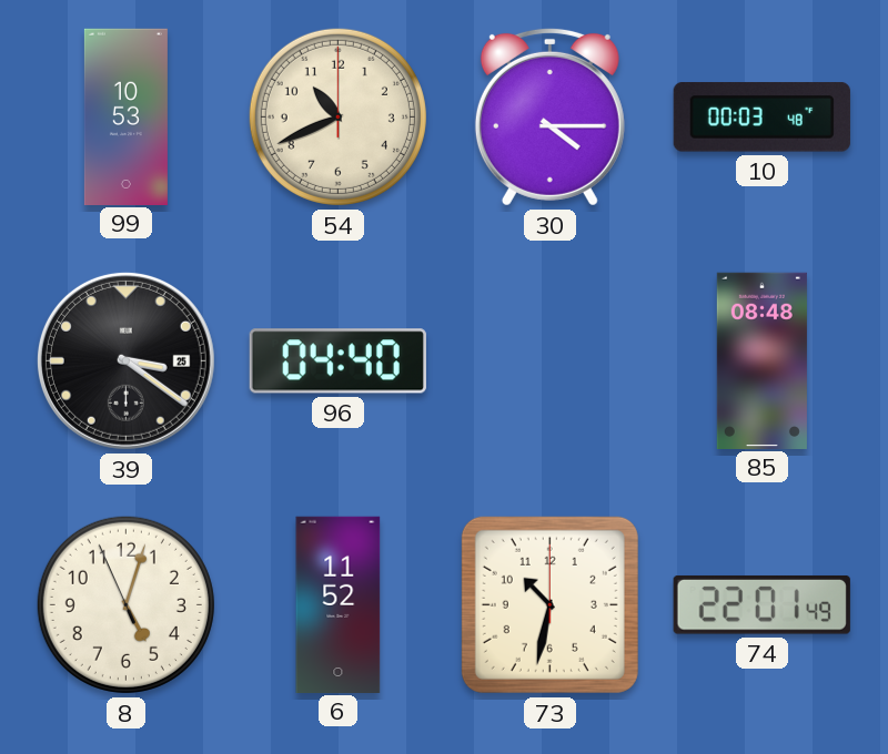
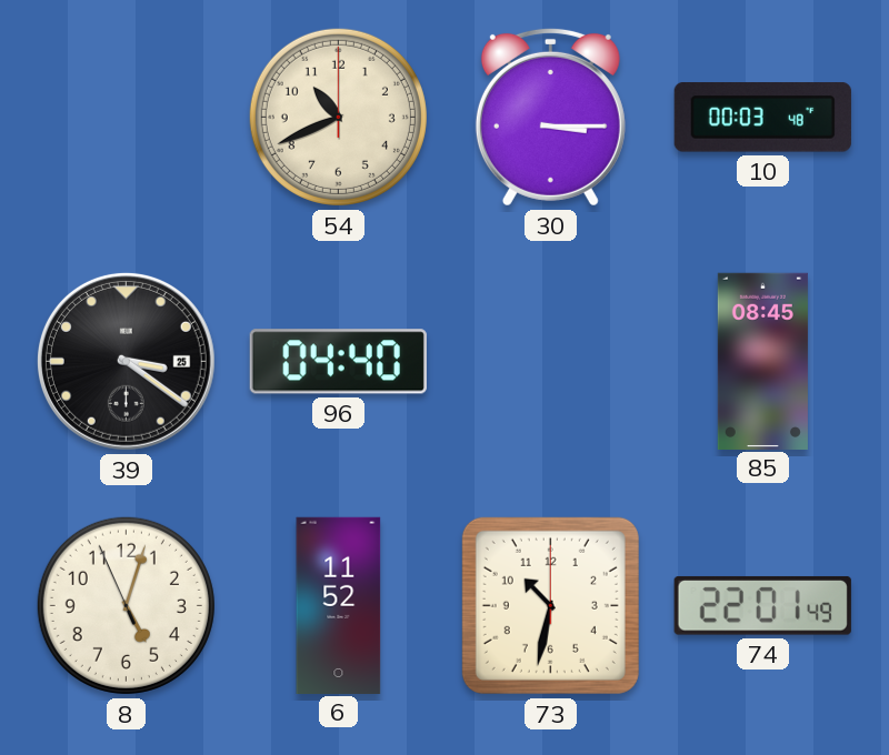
99: 10:53 -> none
30: 4:15 -> 3:15
85: 08:48 -> 08:45
